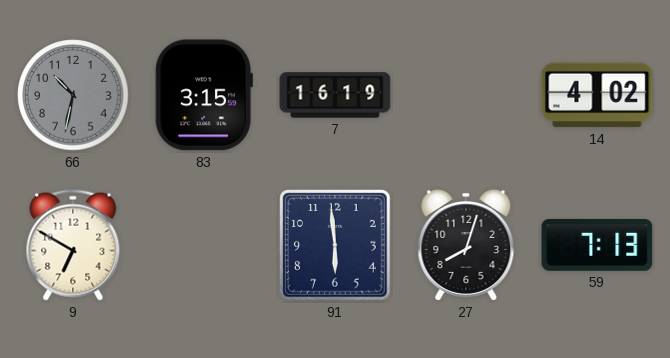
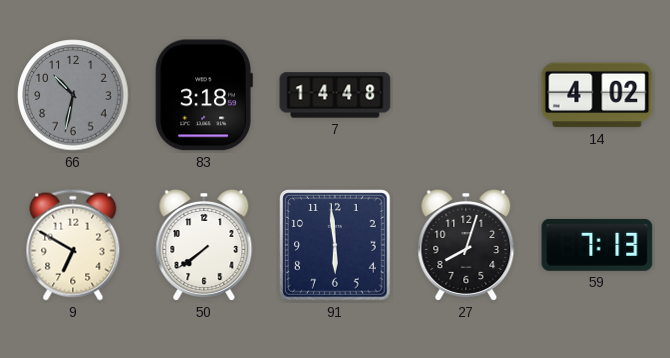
83: 3:15 -> 3:18
7: 16:19 -> 14:48
50: none -> 7:39
